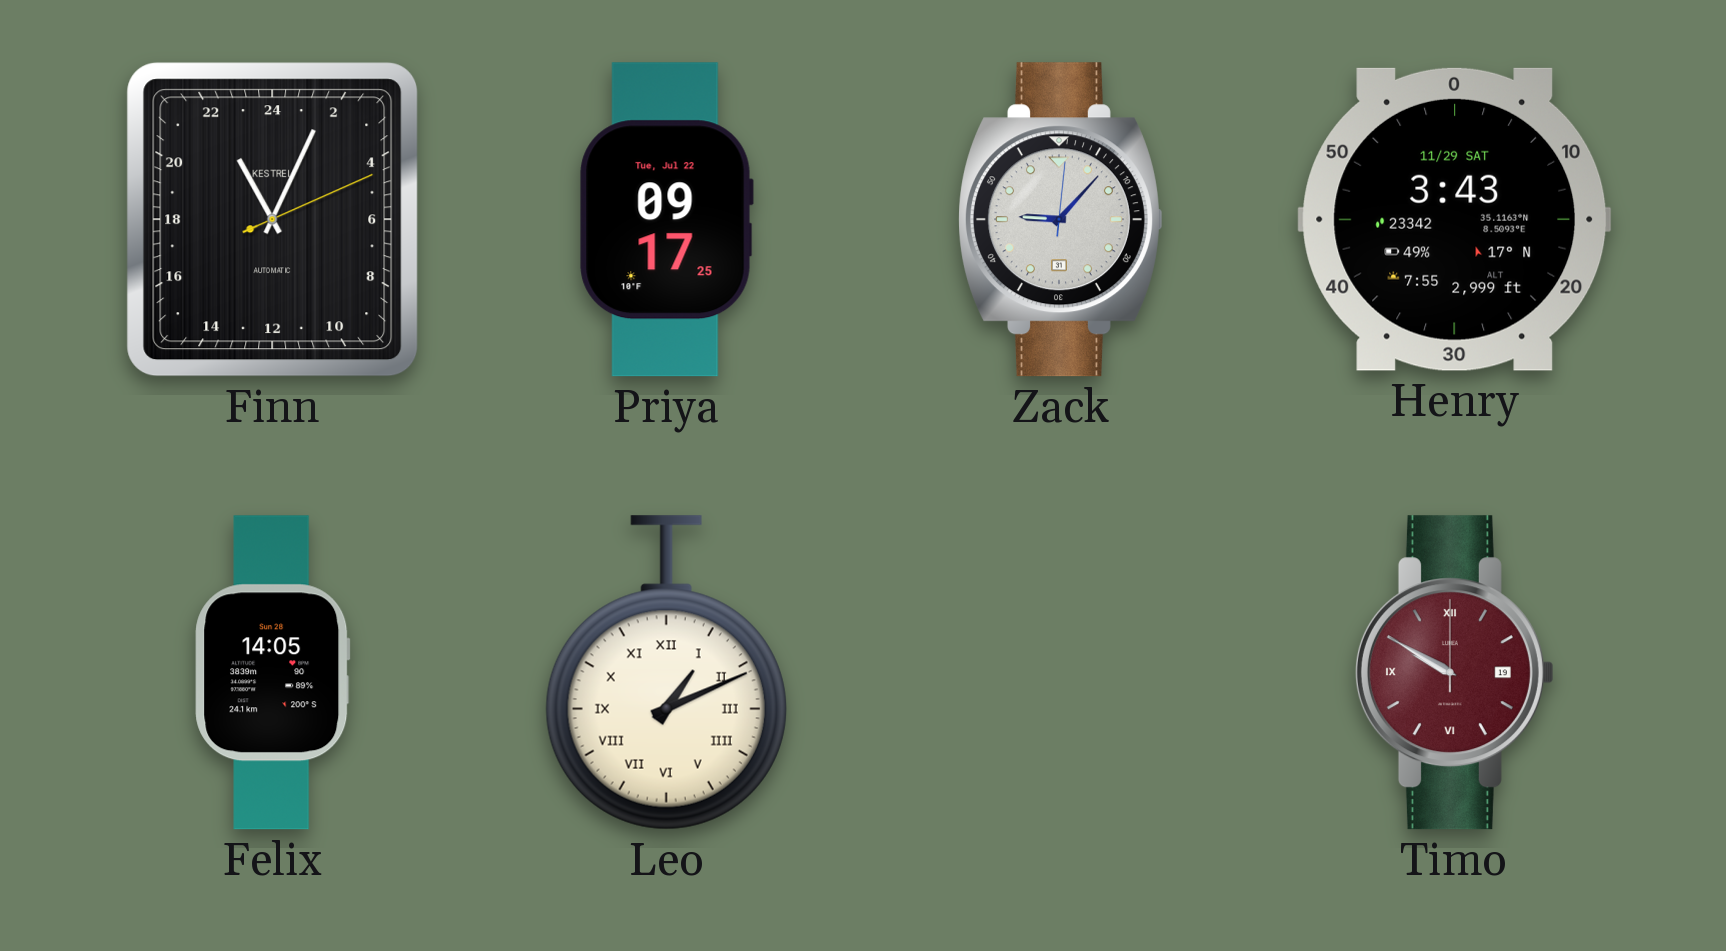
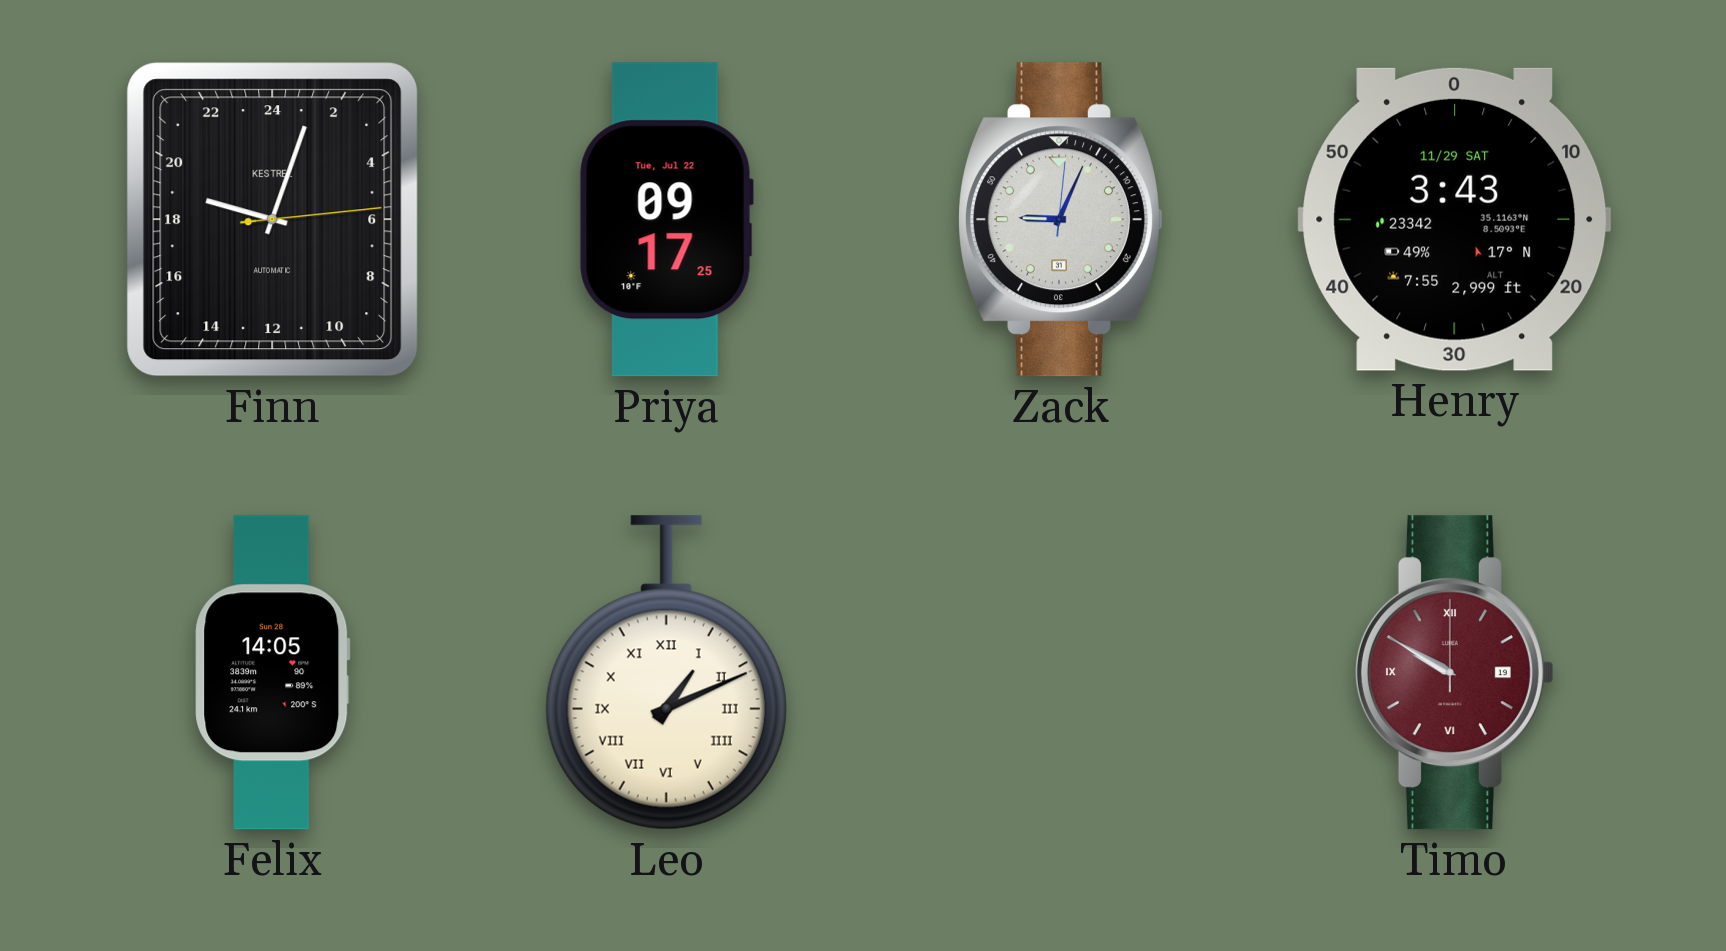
Finn: 22:04 -> 19:03
Zack: 9:07 -> 9:04
